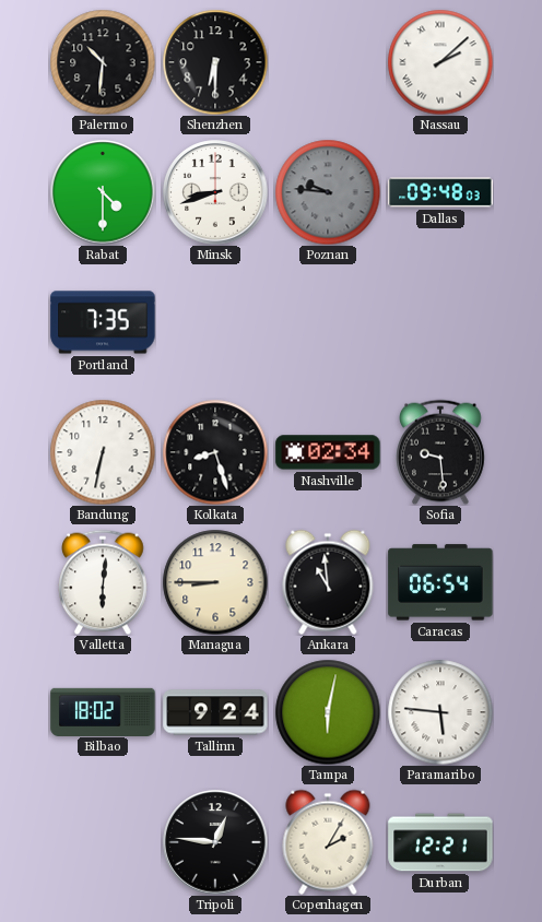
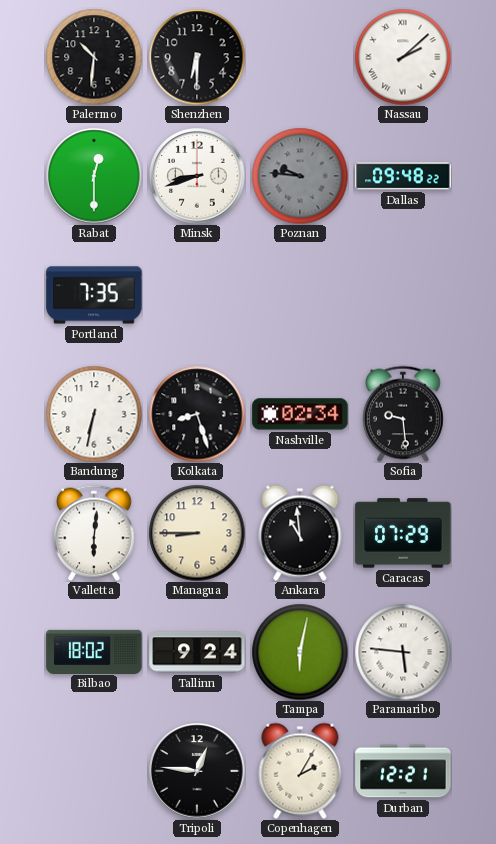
Rabat: 4:30 -> 12:30
Dallas: 09:48:03 -> 09:48:22
Caracas: 06:54 -> 07:29
